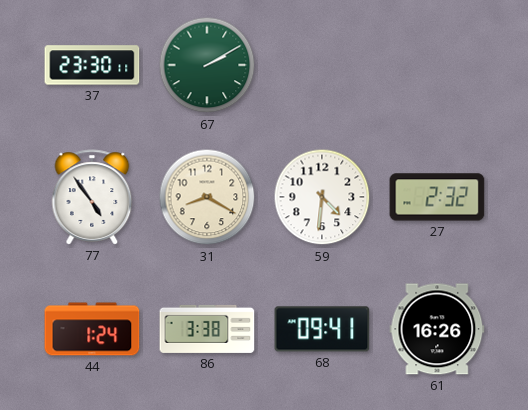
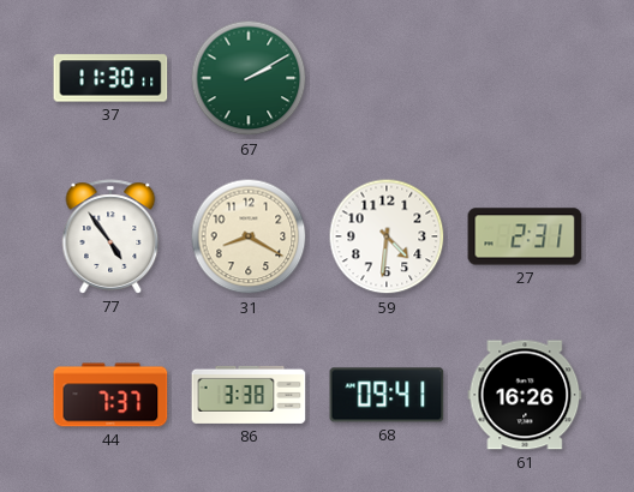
37: 23:30 -> 11:30
27: 2:32 -> 2:31
44: 1:24 -> 7:37
